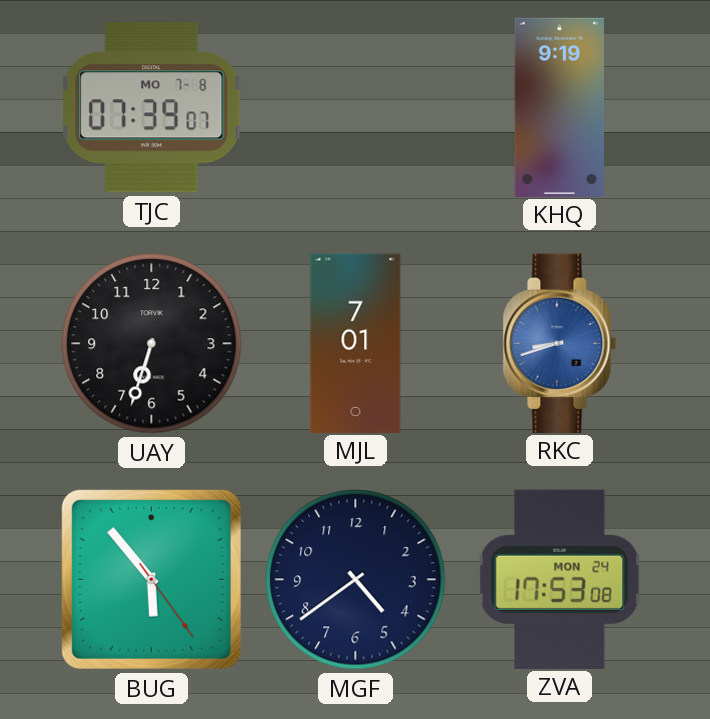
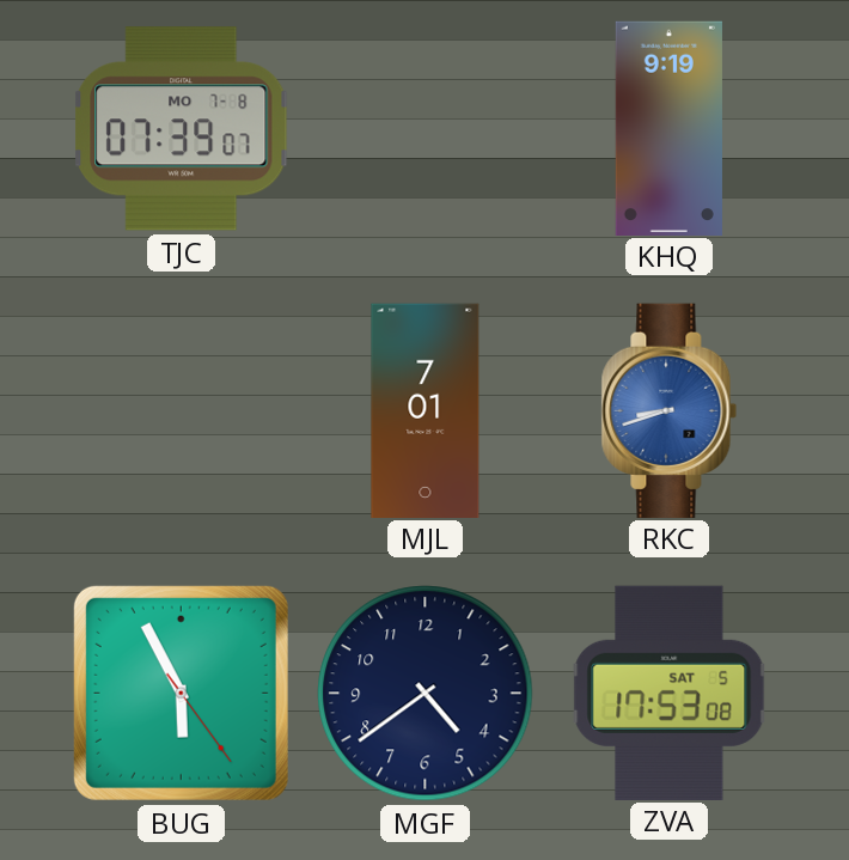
UAY: 6:33 -> none
BUG: 5:53 -> 5:55
ZVA date: MON 24 -> SAT 5
